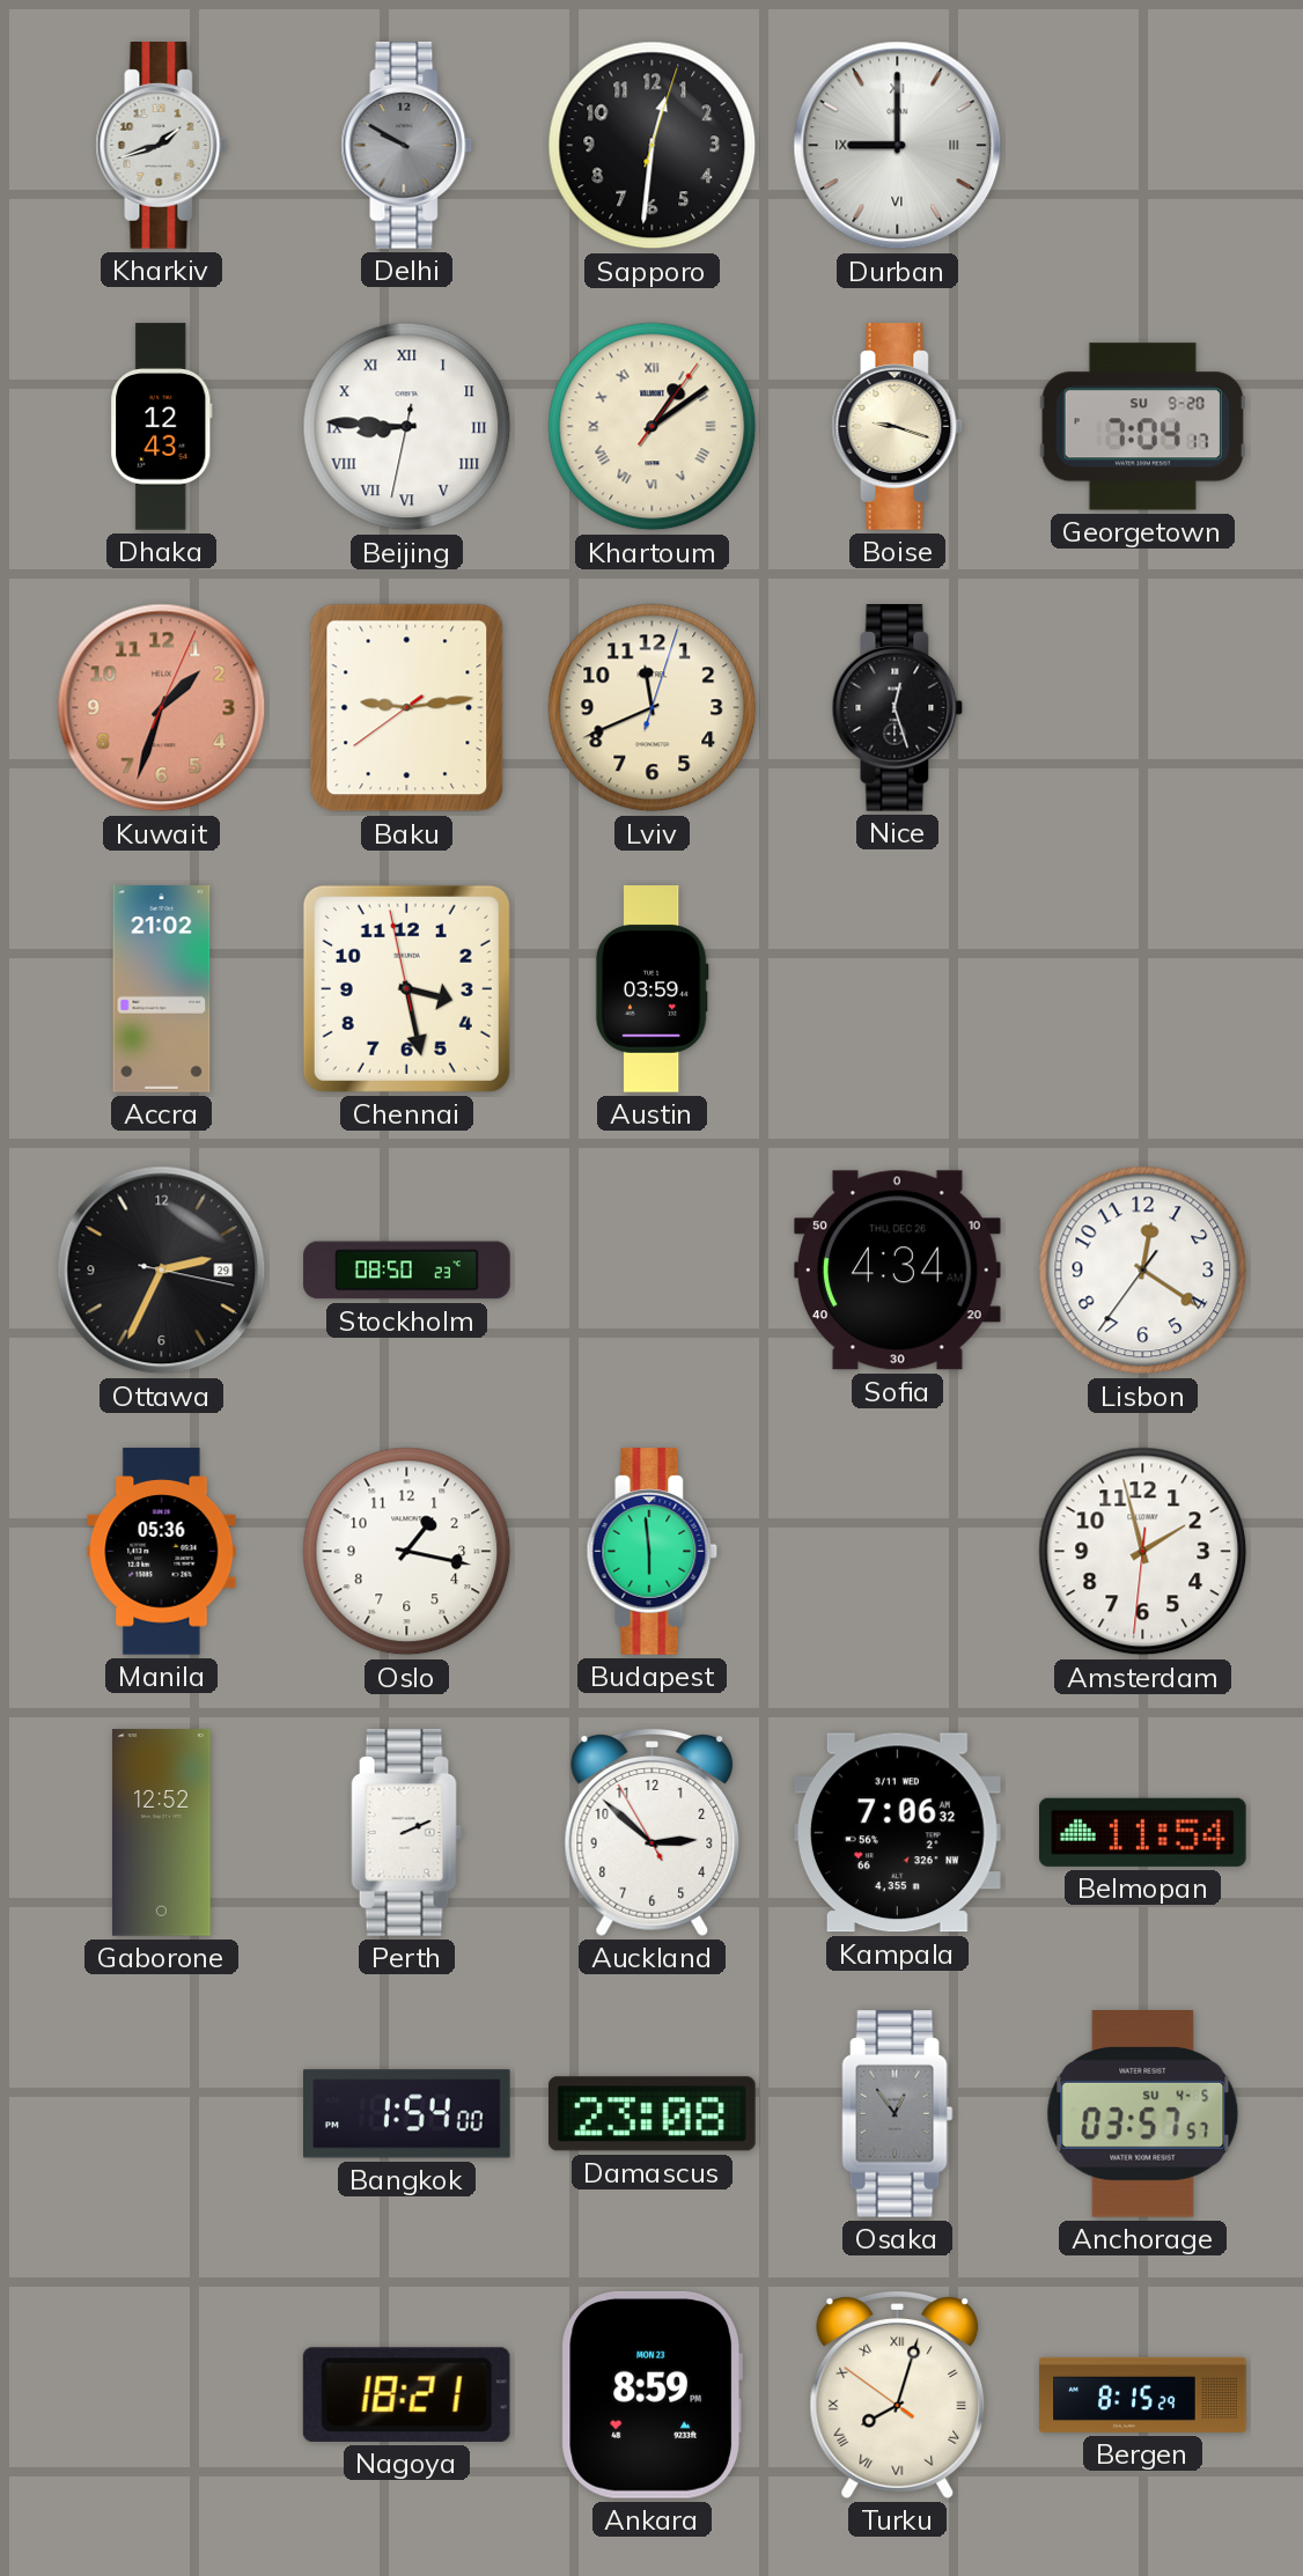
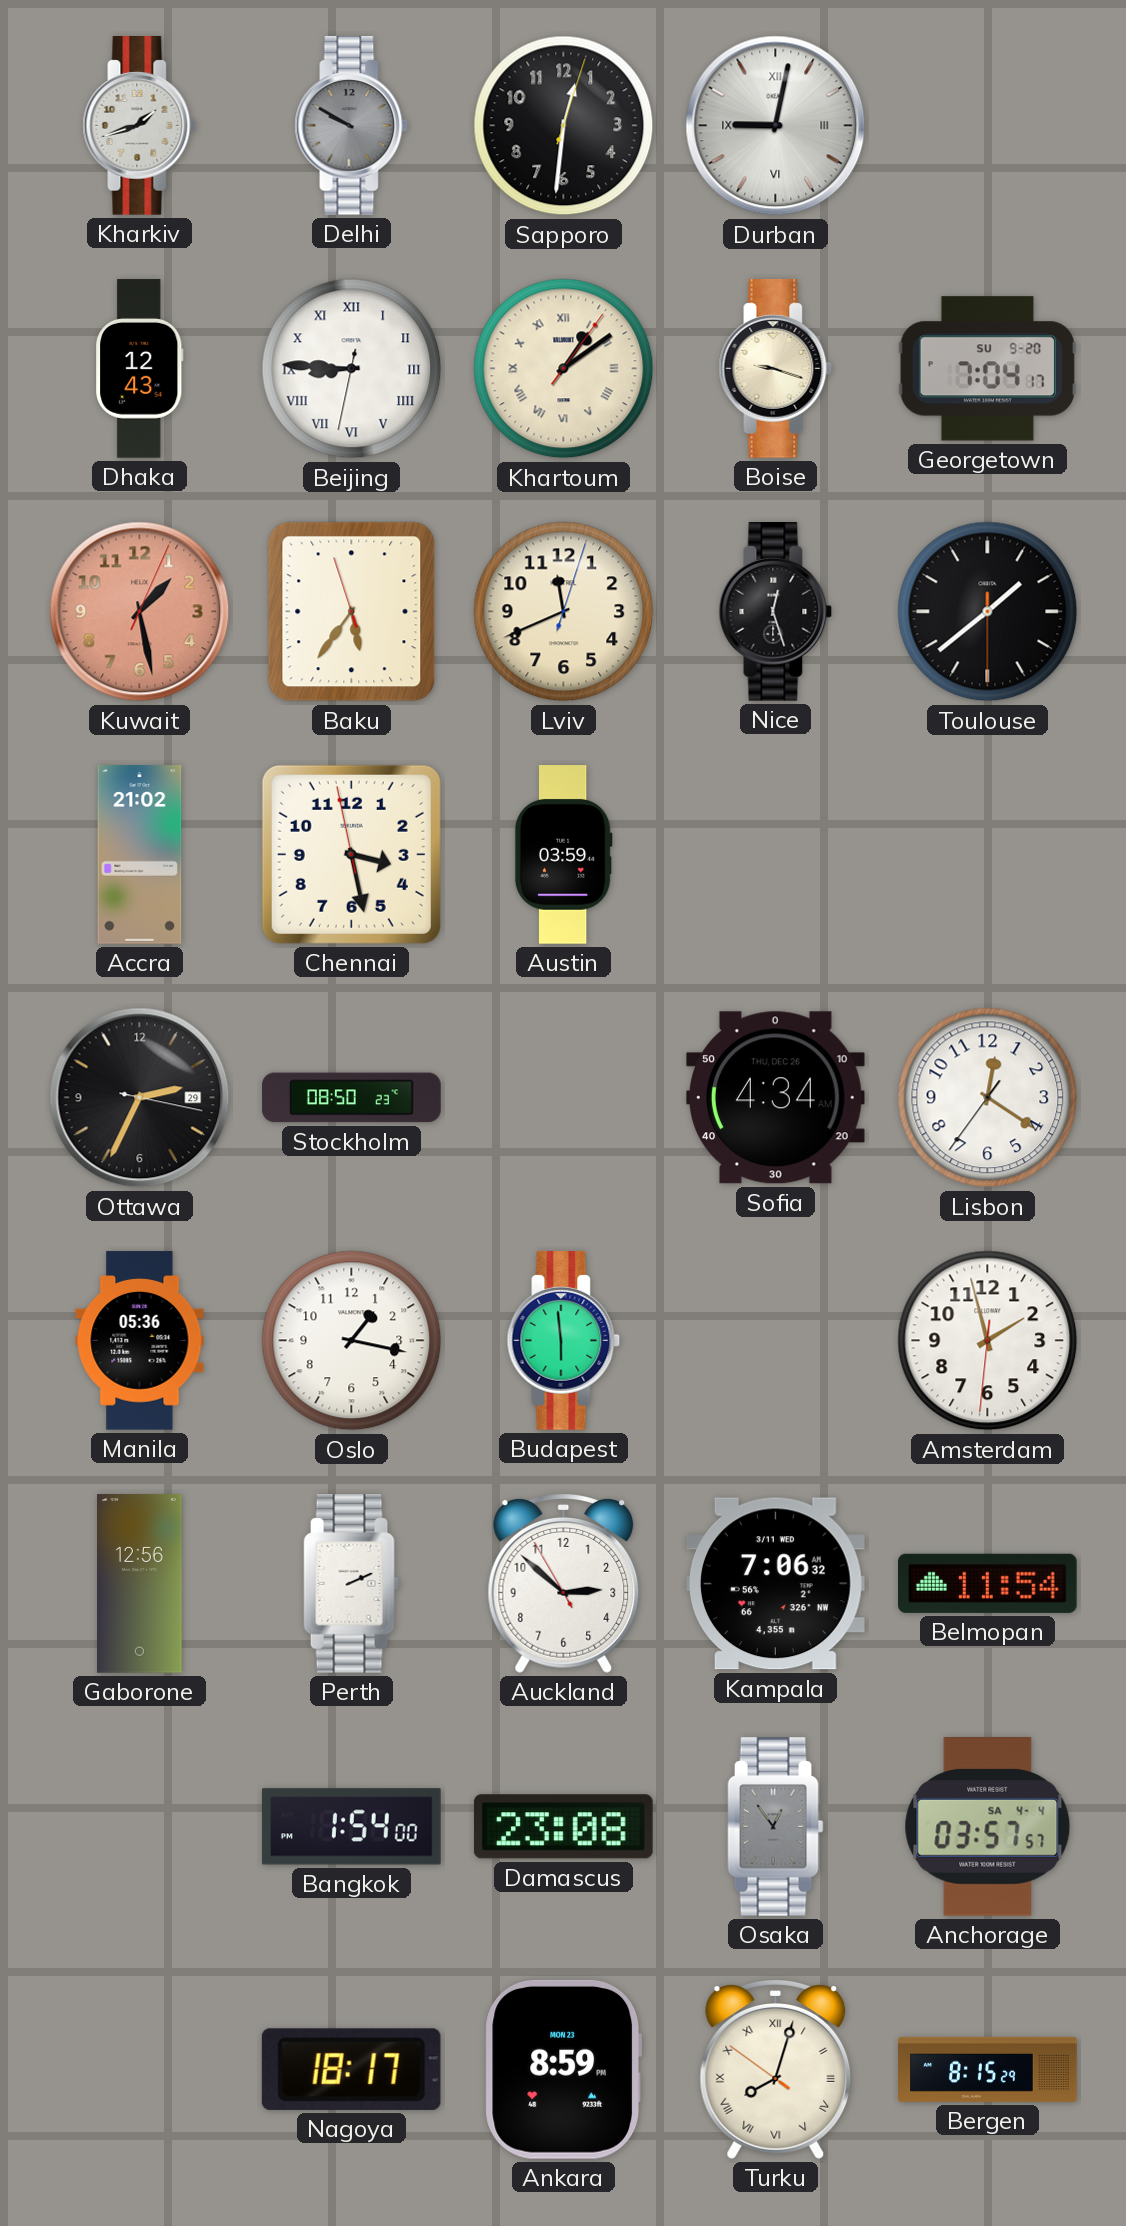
Durban: 9:00 -> 9:02
Kuwait: 1:33 -> 1:28
Baku: 9:13 -> 5:35
Toulouse: none -> 1:38
Gaborone: 12:52 -> 12:56
Anchorage date: SU 4-5 -> SA 4-4
Nagoya: 18:21 -> 18:17
